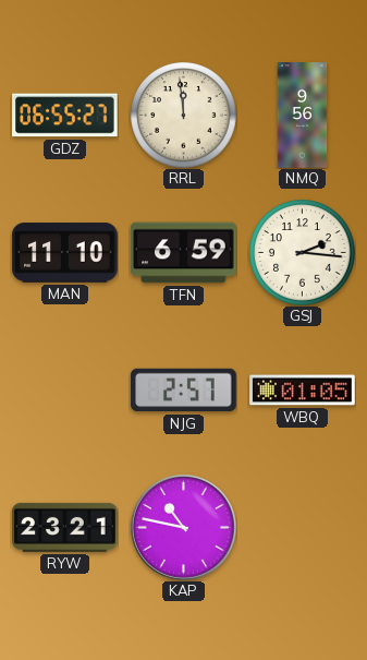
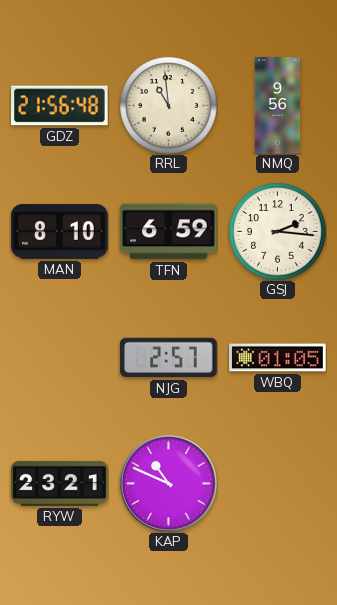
GDZ: 06:55 -> 21:56
RRL: 11:59 -> 10:59
MAN: 11:10 -> 8:10
KAP: 10:47 -> 10:49
